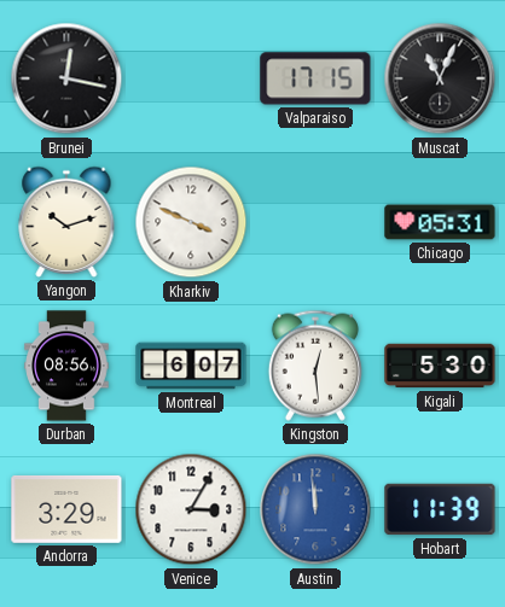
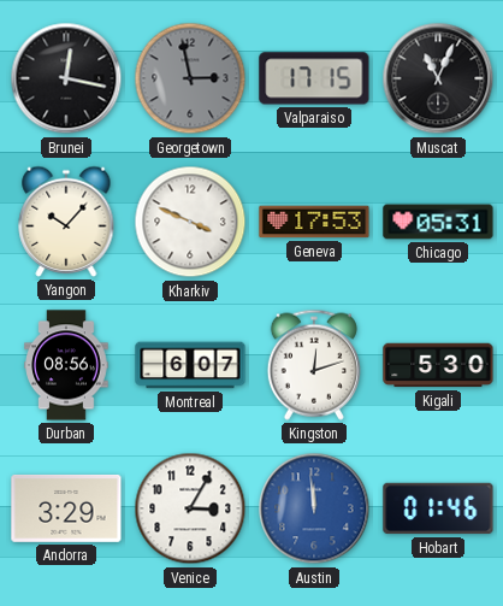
Georgetown: none -> 2:58
Yangon: 10:12 -> 10:07
Geneva: none -> 17:53
Kingston: 12:29 -> 12:12
Hobart: 11:39 -> 01:46
